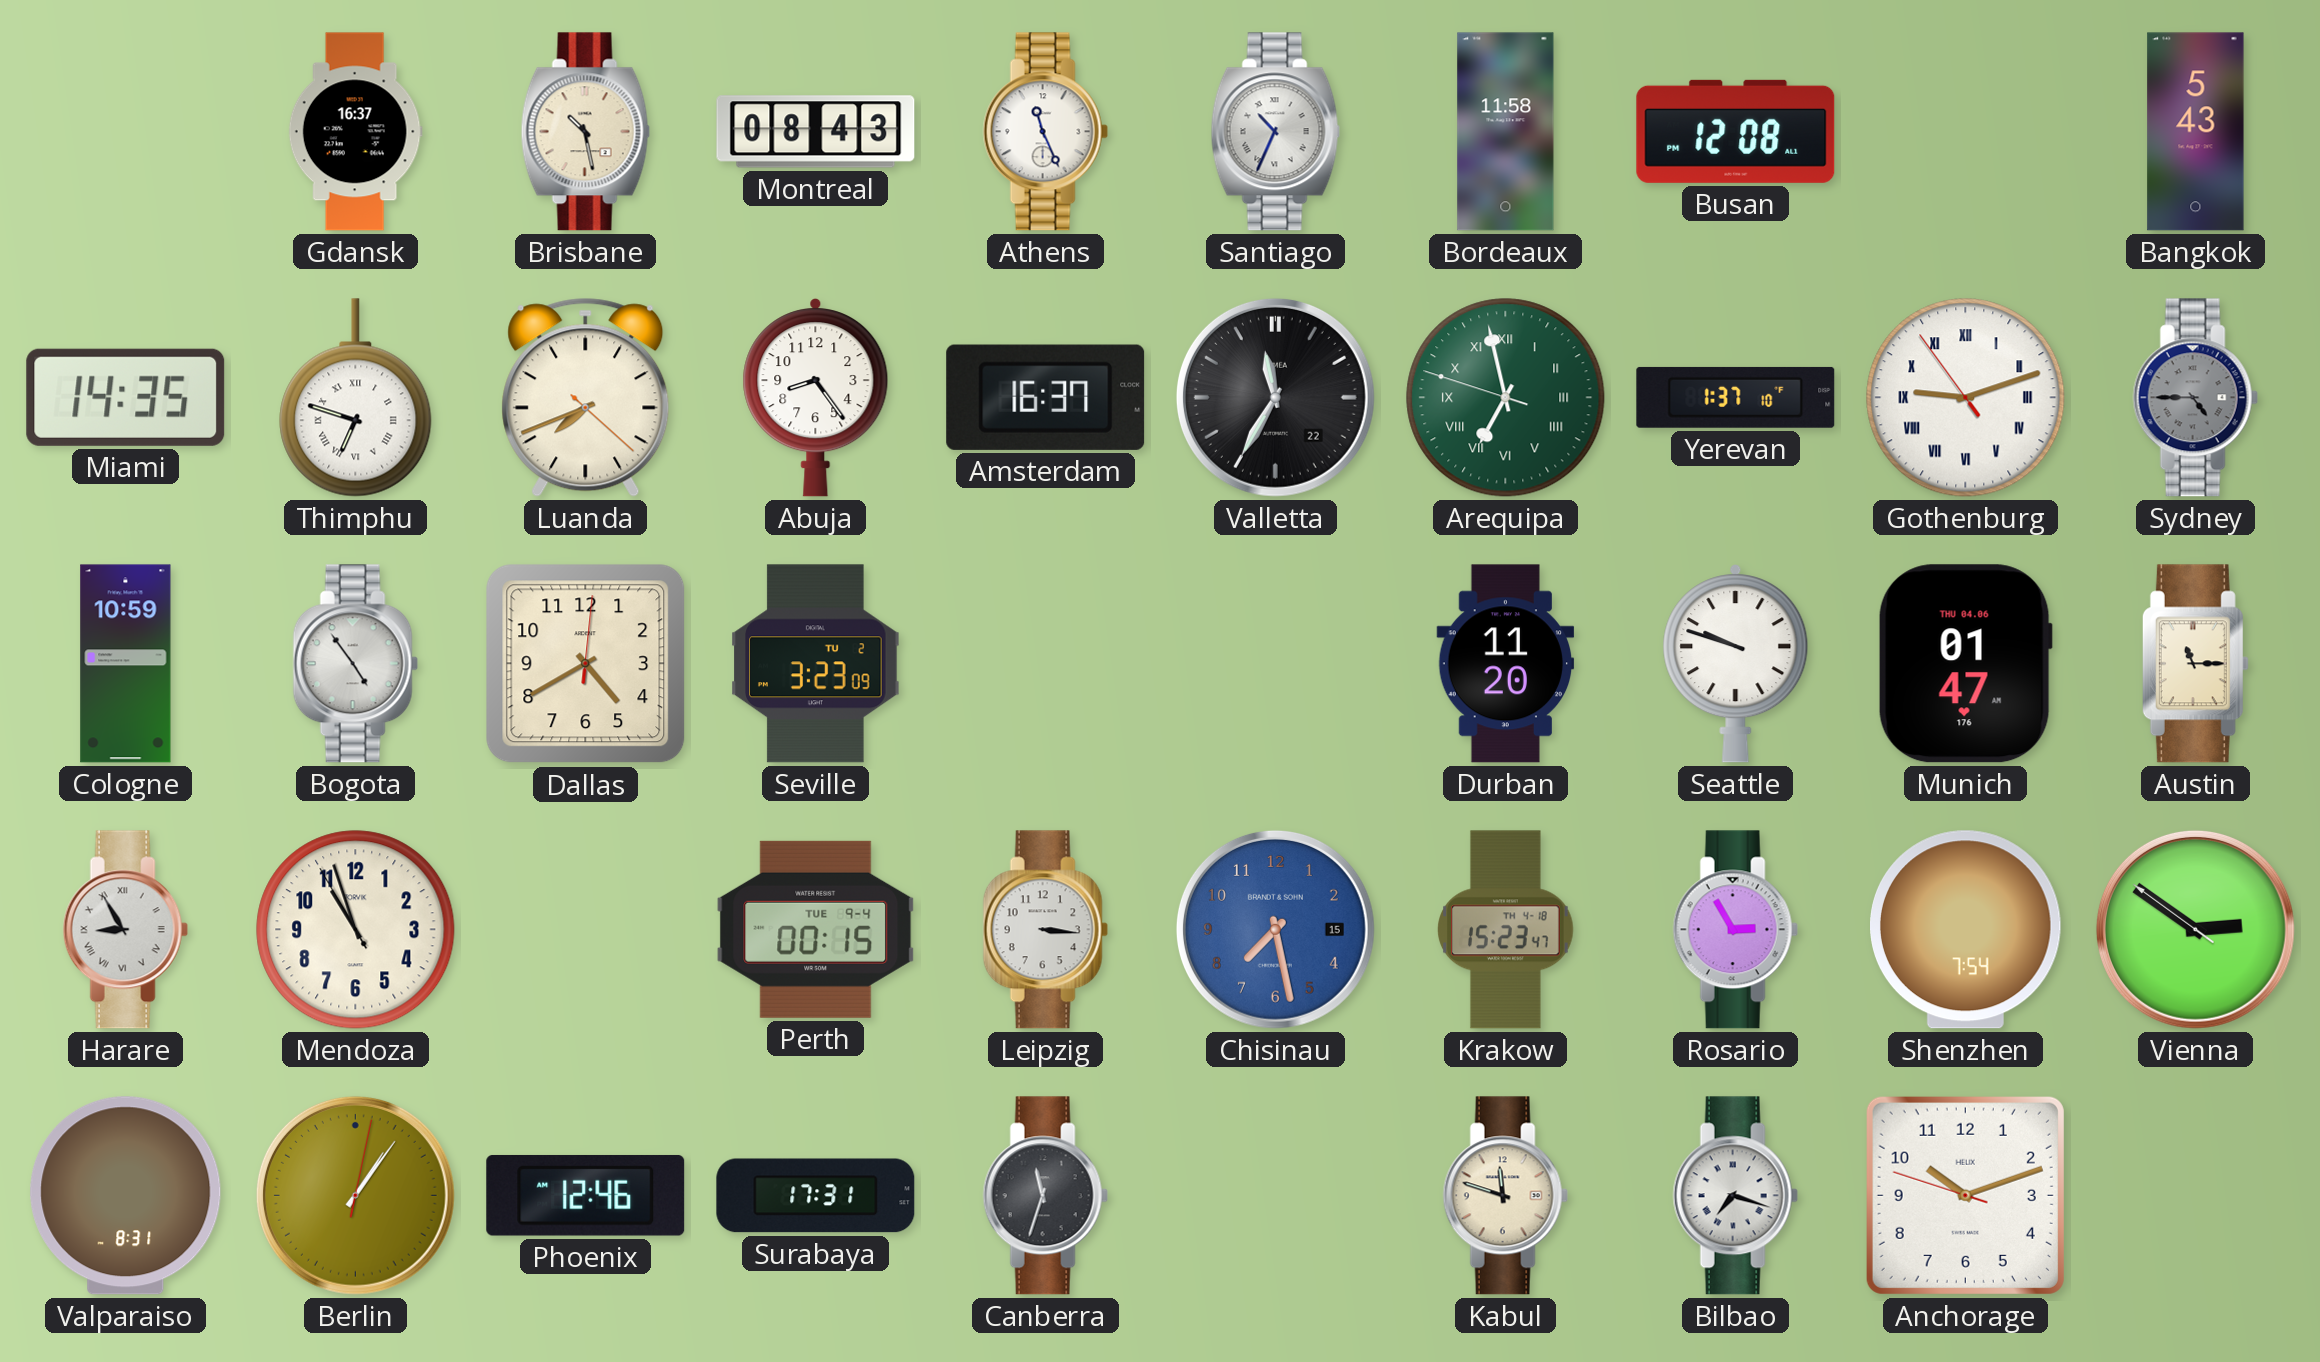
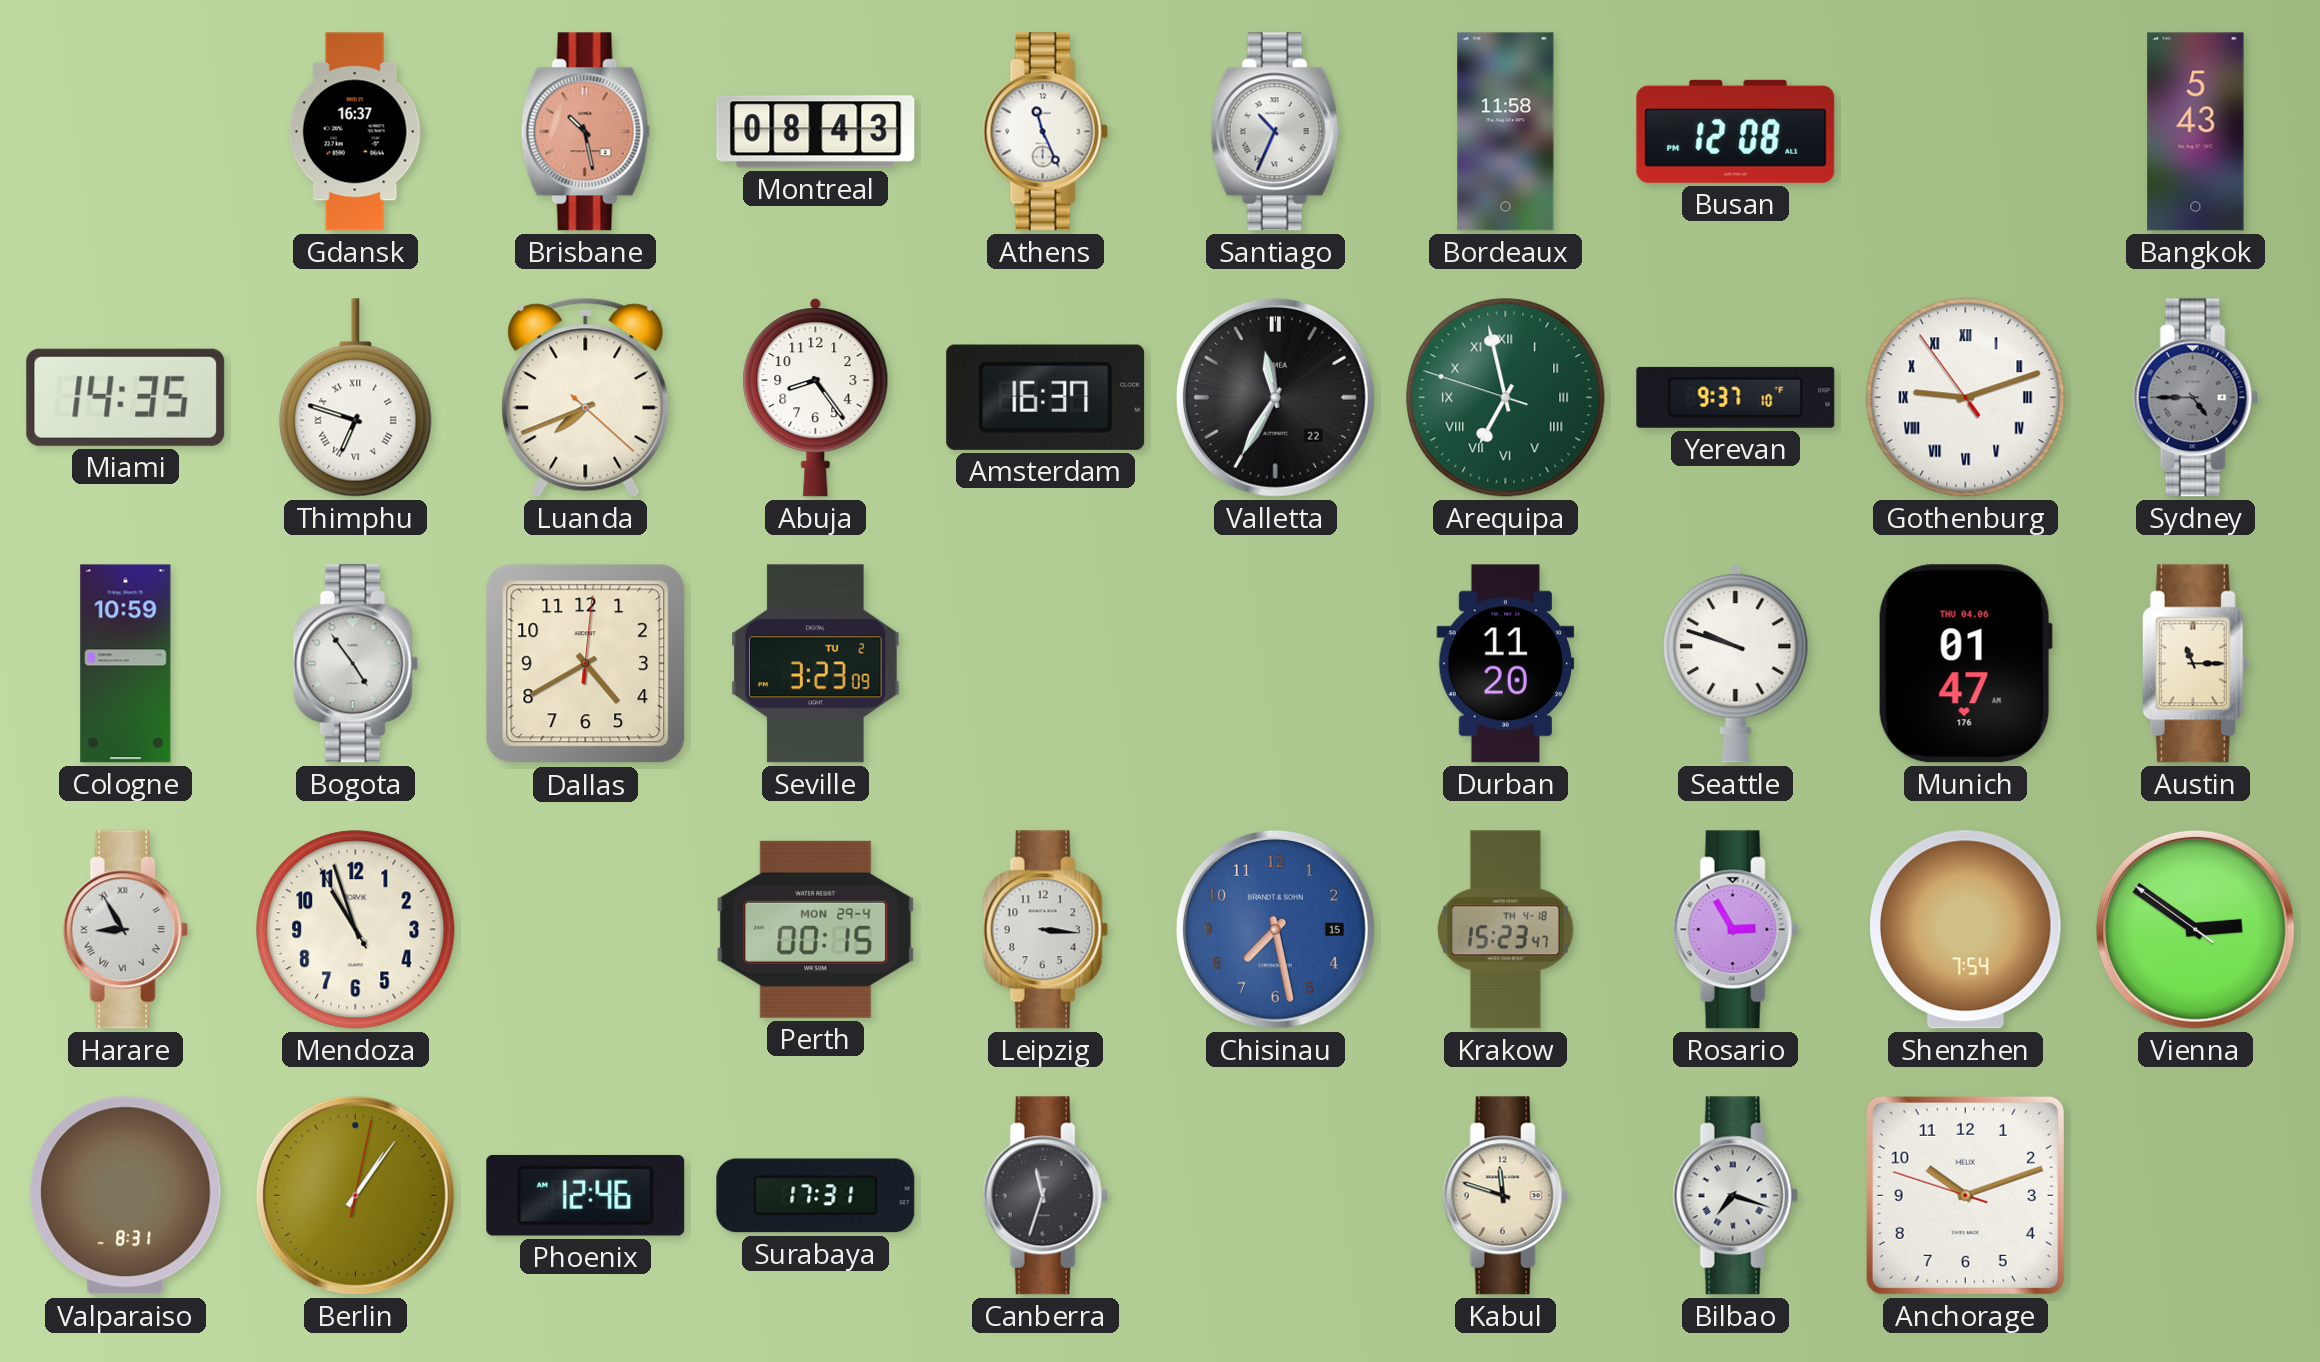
Brisbane dial: cream -> salmon
Yerevan: 1:37 -> 9:37
Perth date: TUE 9-4 -> MON 29-4
